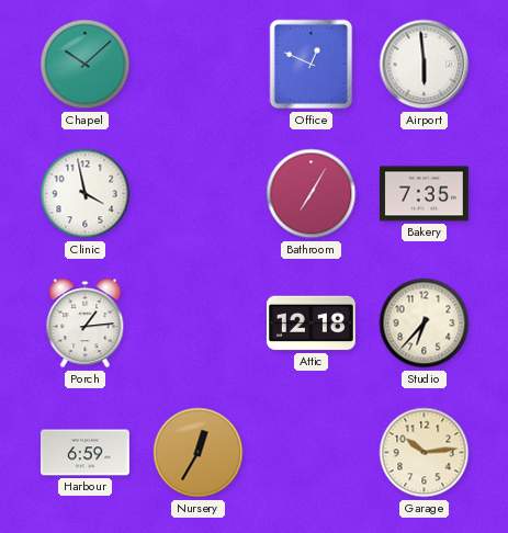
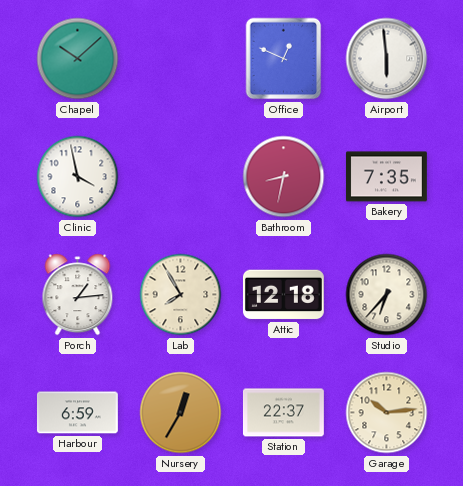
Bathroom: 7:05 -> 8:32
Lab: none -> 7:55
Station: none -> 22:37
